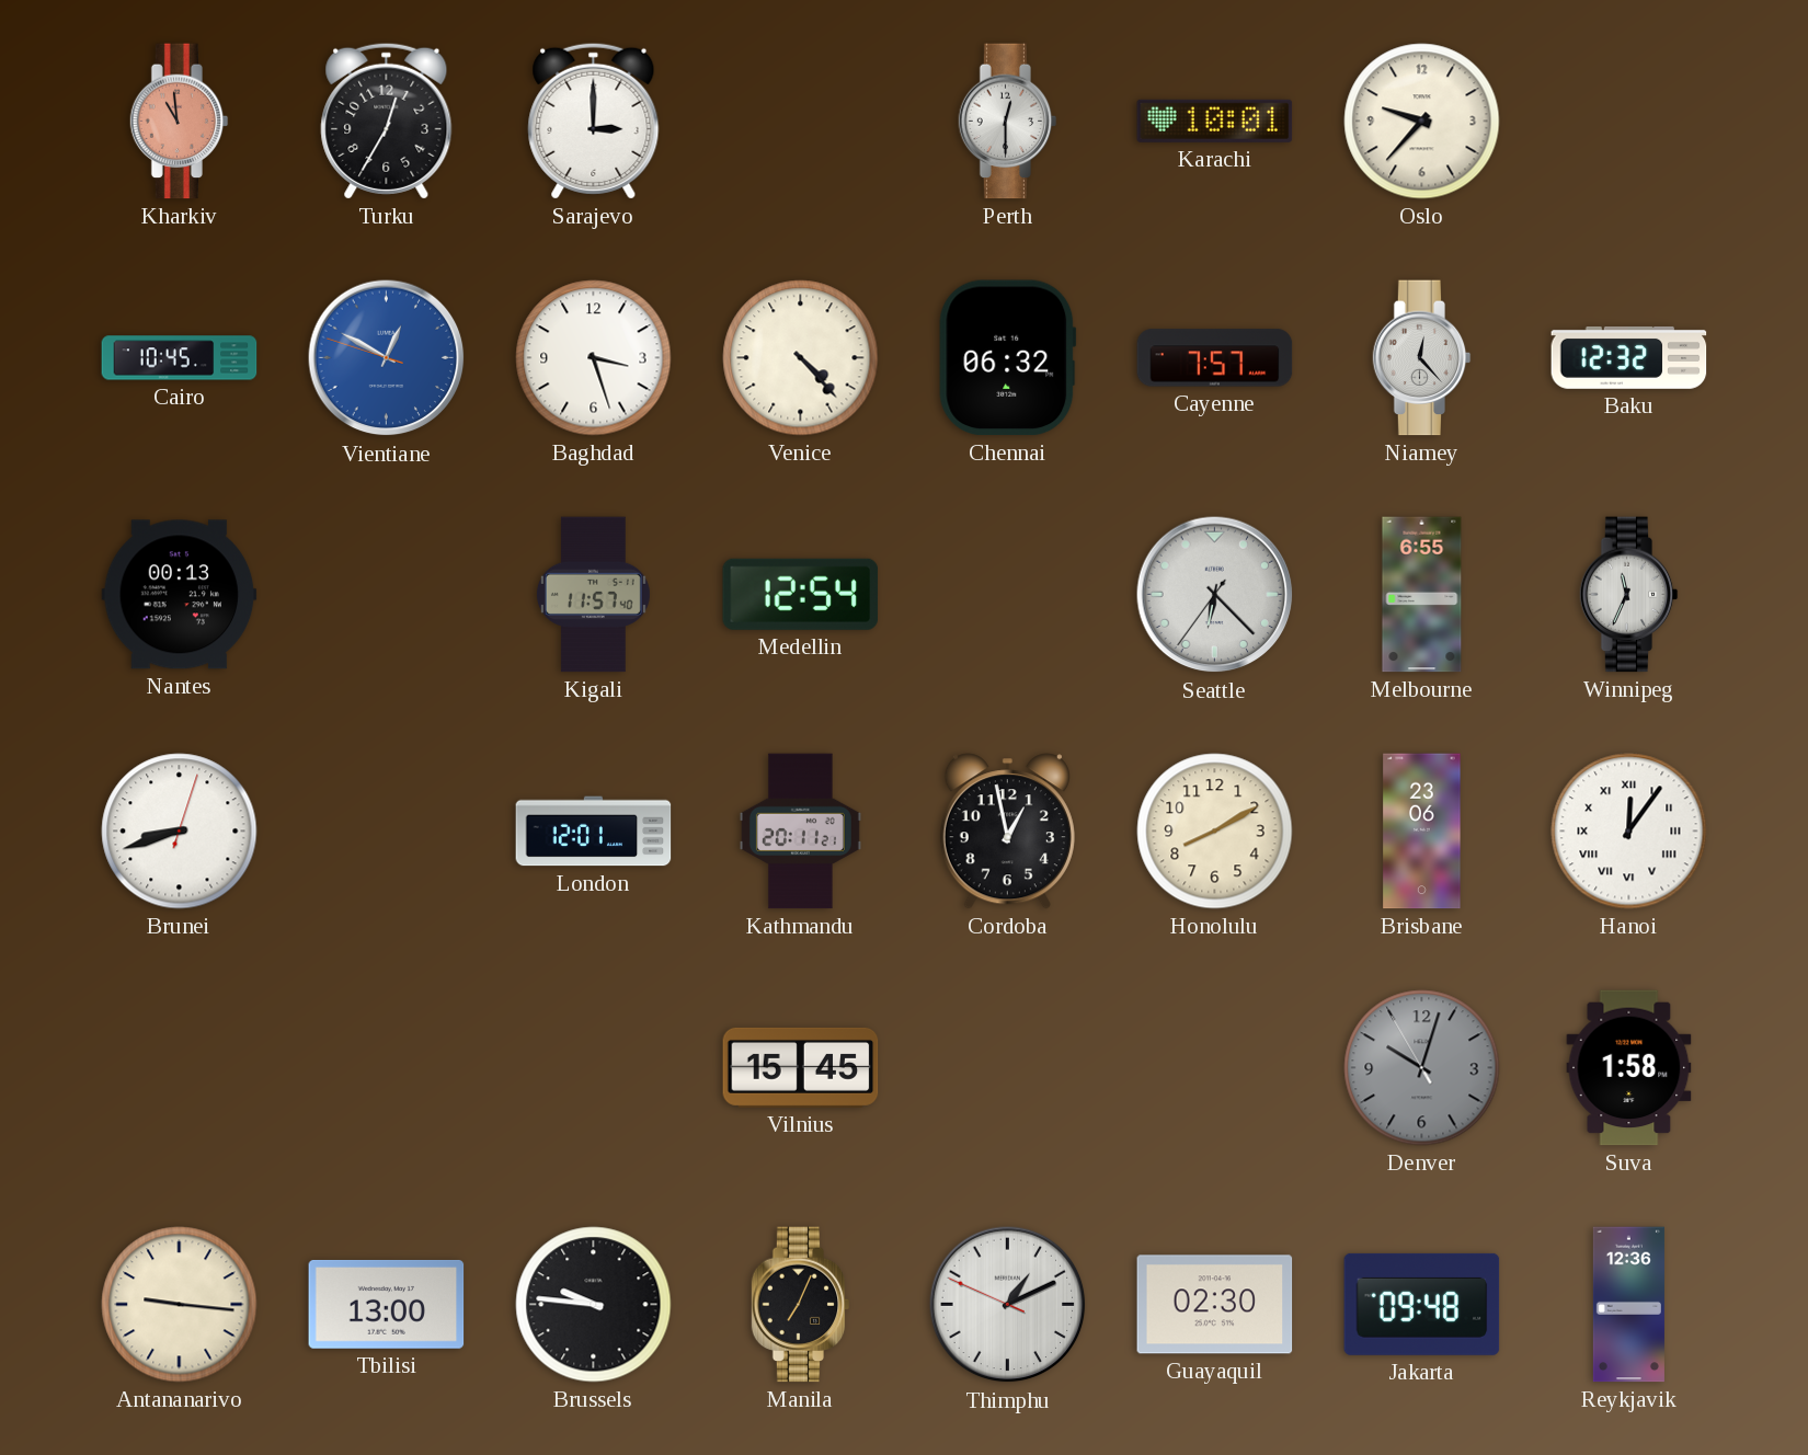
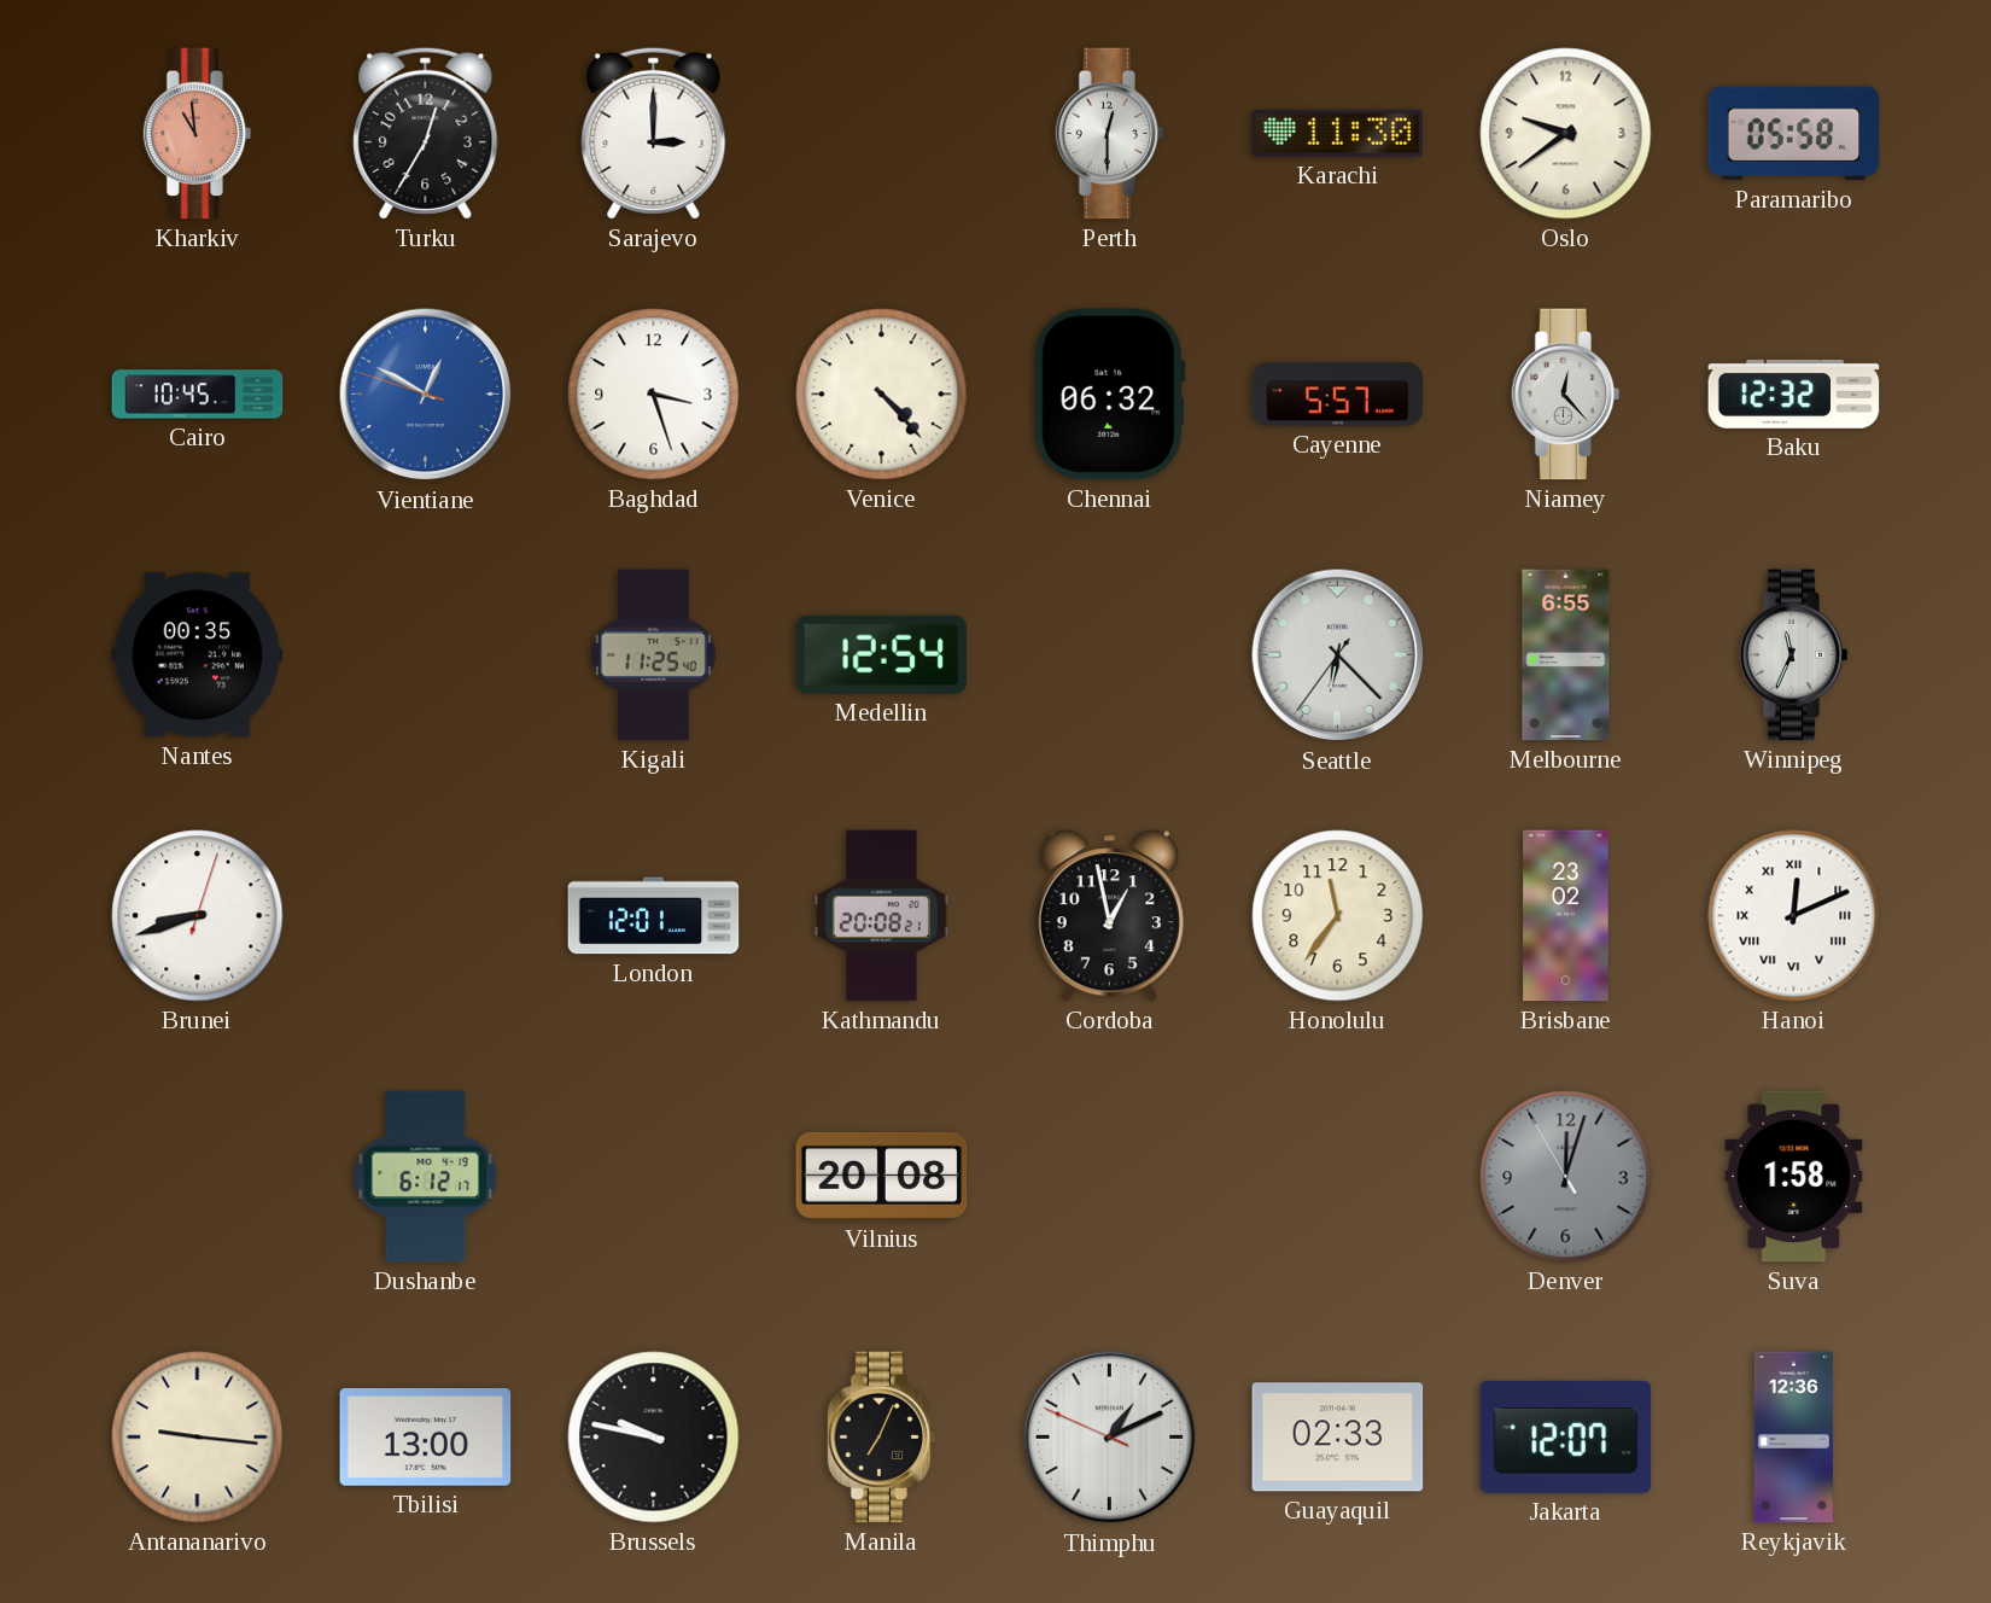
Karachi: 10:01 -> 11:30
Oslo: 9:37 -> 9:39
Paramaribo: none -> 05:58
Cayenne: 7:57 -> 5:57
Nantes: 00:13 -> 00:35
Kigali: 11:57 -> 11:25
Kathmandu: 20:11 -> 20:08
Honolulu: 8:10 -> 11:36
Brisbane: 23:06 -> 23:02
Hanoi: 12:06 -> 12:11
Dushanbe: none -> 6:12
Vilnius: 15:45 -> 20:08
Denver: 10:02 -> 12:02
Brussels: 9:46 -> 9:47
Guayaquil: 02:30 -> 02:33
Jakarta: 09:48 -> 12:07
